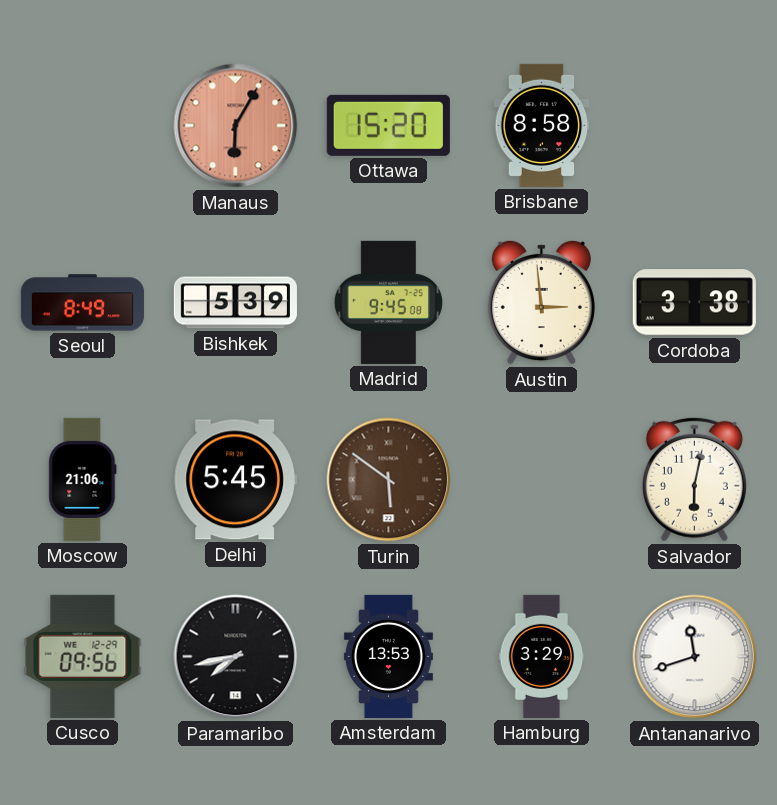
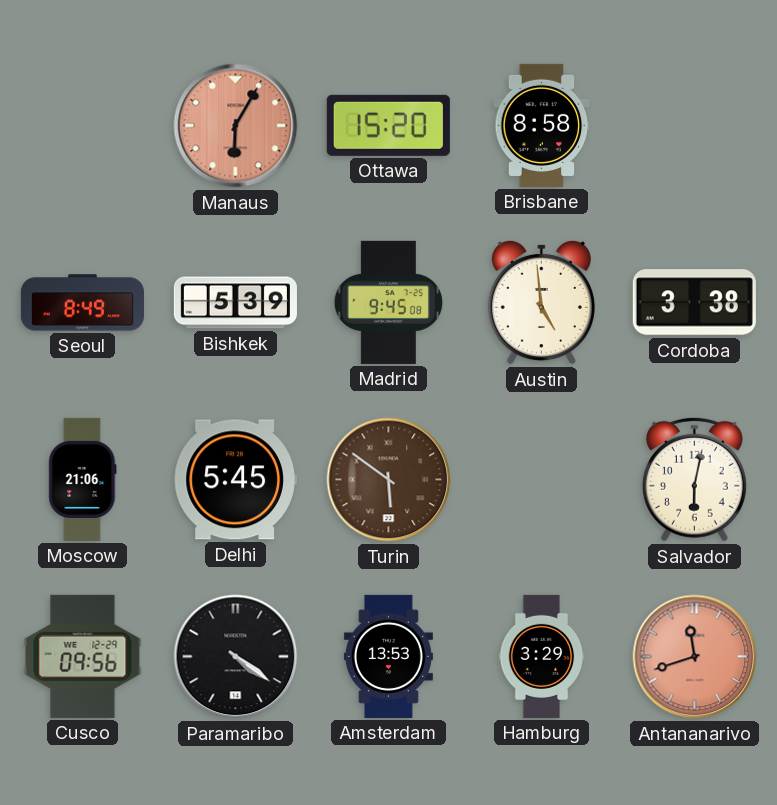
Austin: 2:59 -> 4:59
Paramaribo: 7:43 -> 4:21
Antananarivo dial: white -> salmon
